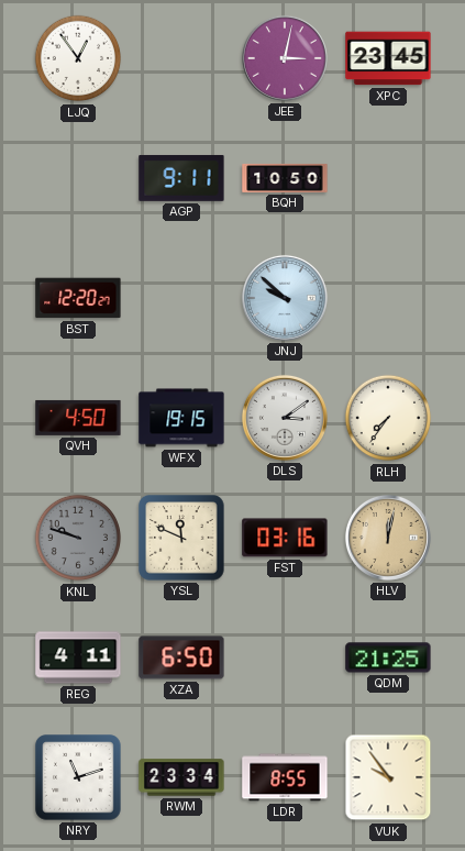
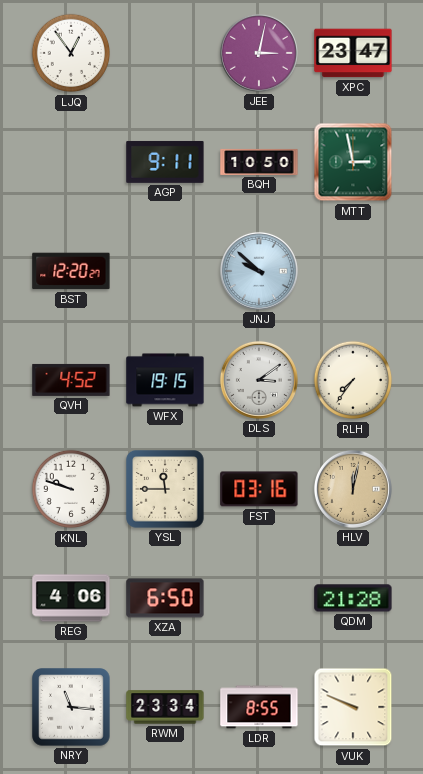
XPC: 23:45 -> 23:47
MTT: none -> 2:58
QVH: 4:50 -> 4:52
KNL dial: grey -> white
YSL: 11:49 -> 11:45
REG: 4:11 -> 4:06
QDM: 21:25 -> 21:28
NRY: 11:12 -> 11:16
VUK: 9:54 -> 9:49
